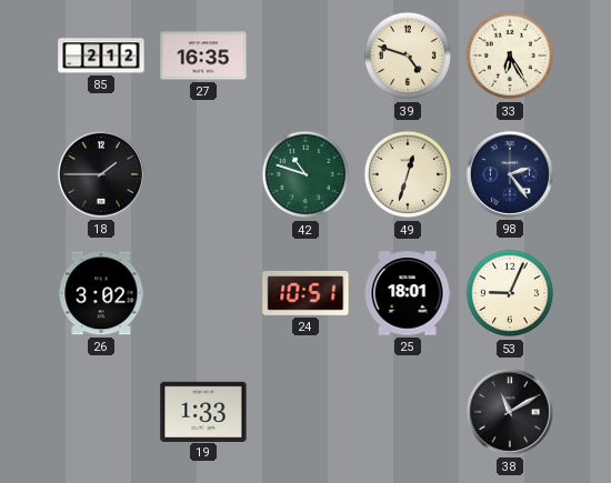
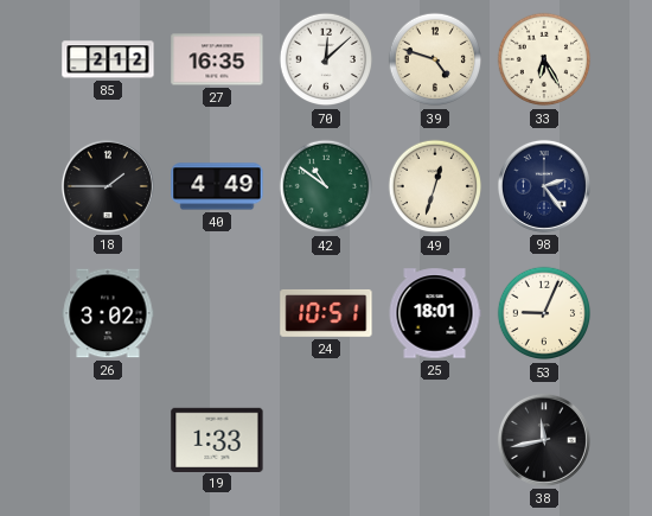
70: none -> 12:08
40: none -> 4:49
42: 10:48 -> 10:51
38: 11:10 -> 11:43
